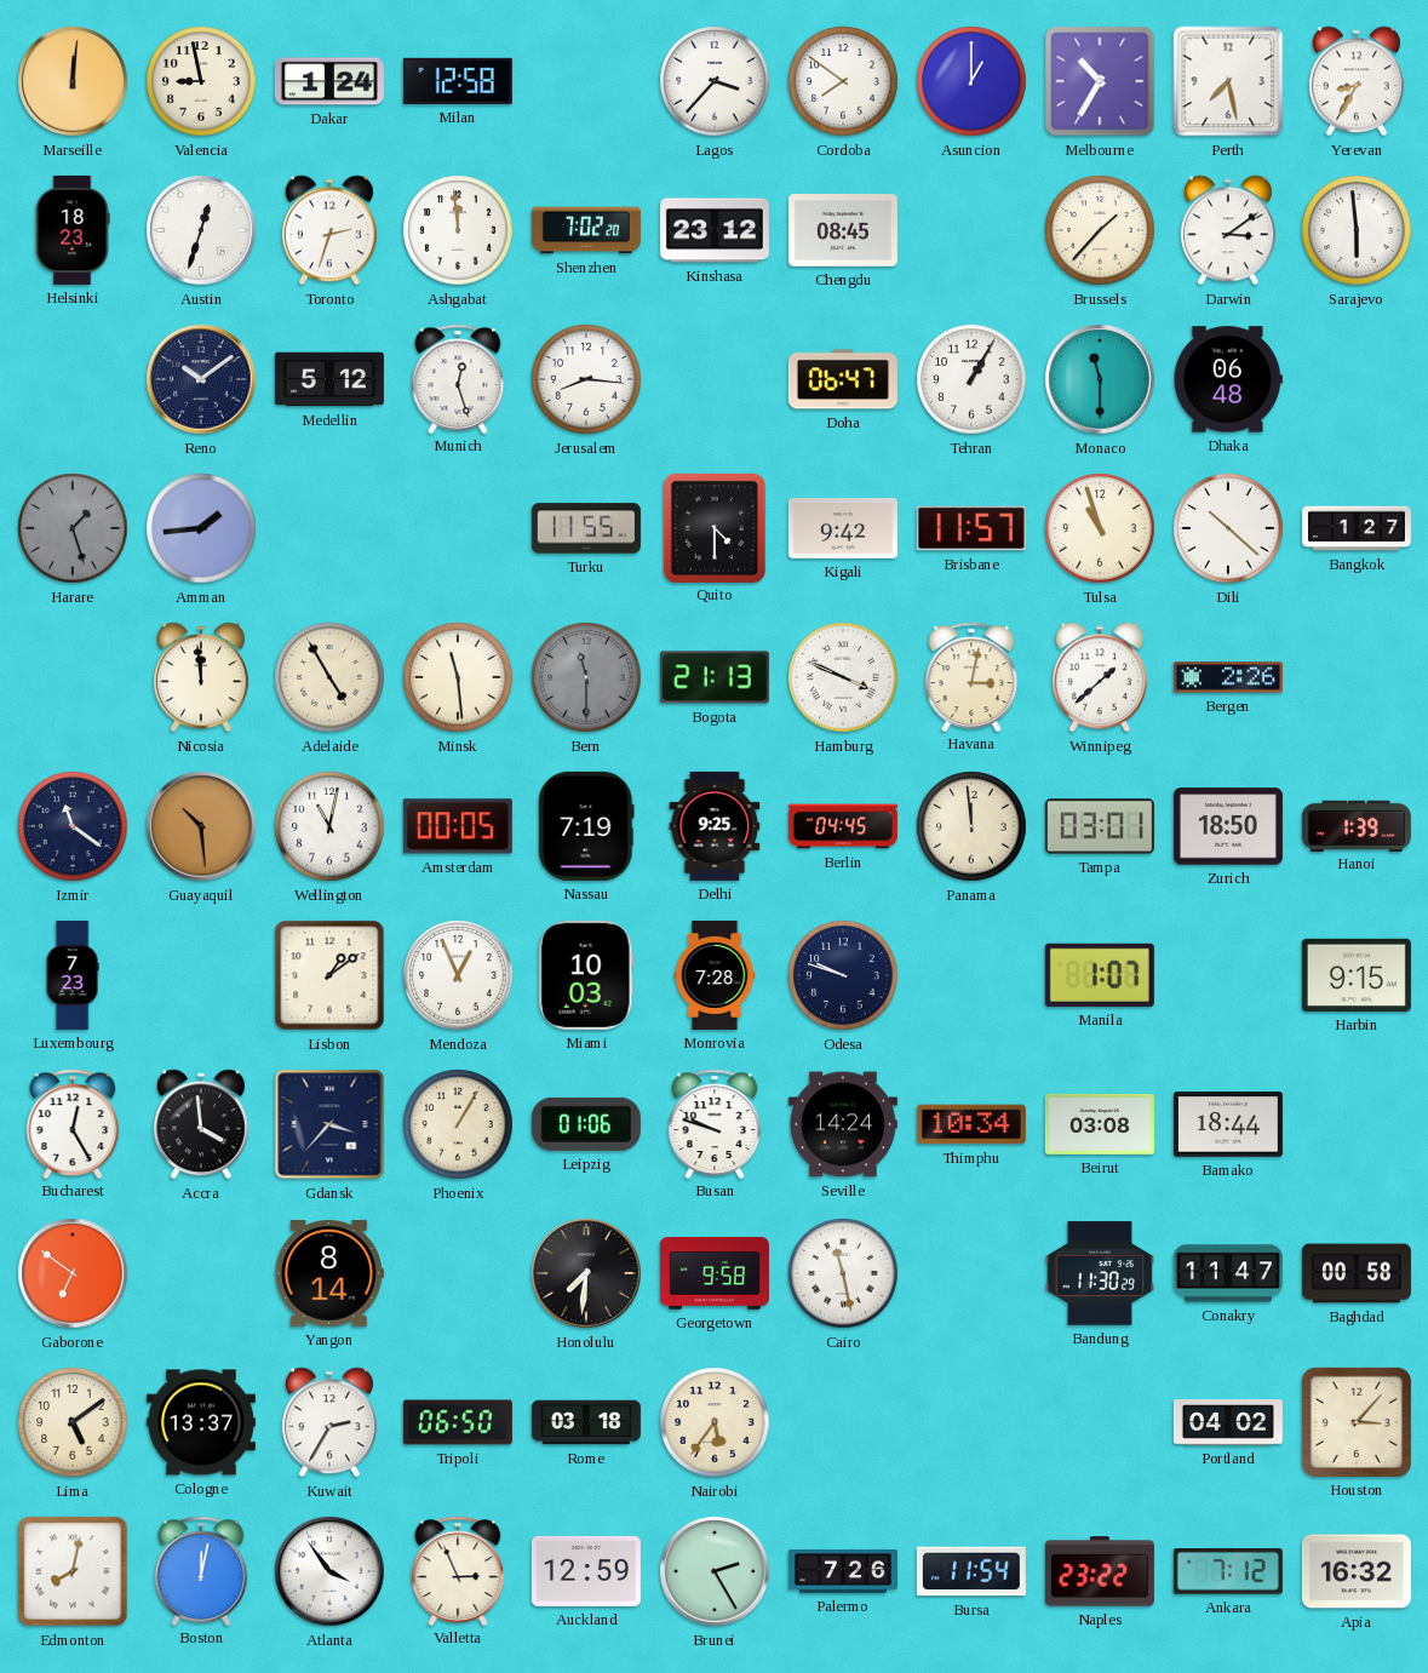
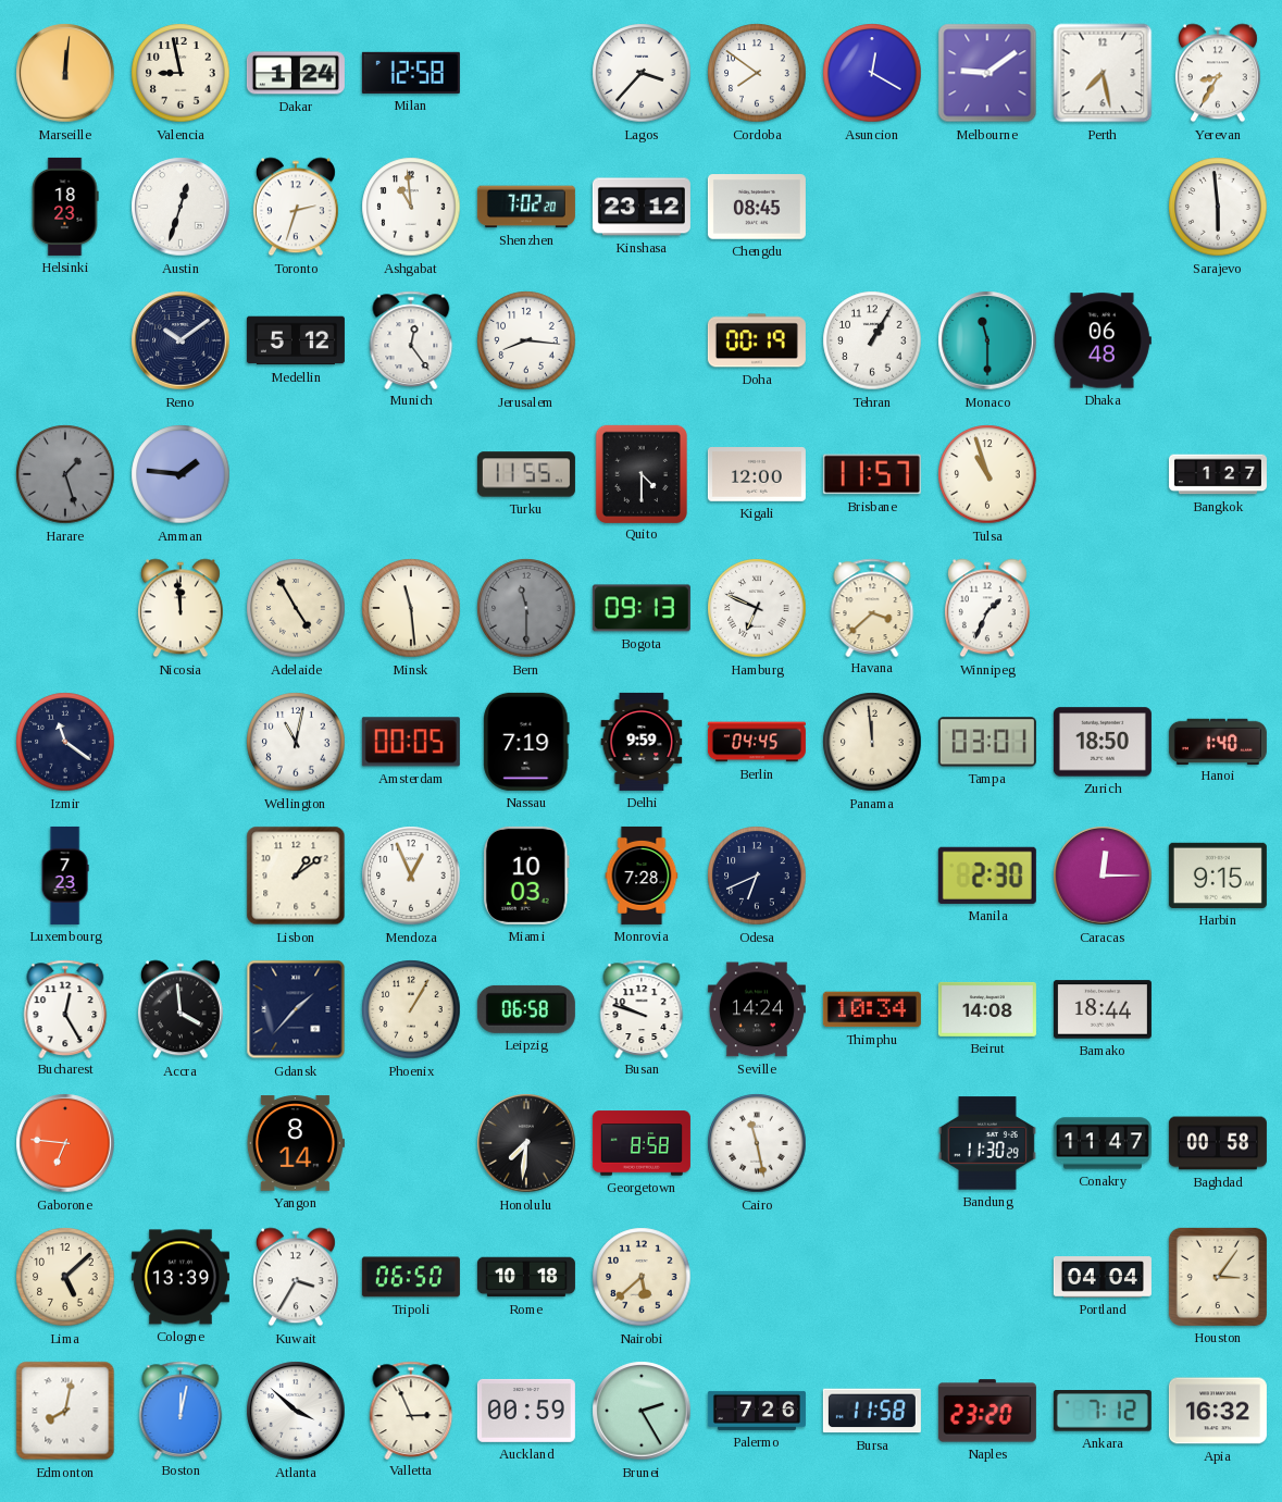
Asuncion: 1:00 -> 12:20
Melbourne: 10:35 -> 9:09
Ashgabat: 11:59 -> 10:59
Brussels: 1:37 -> none
Darwin: 3:09 -> none
Munich: 12:27 -> 12:24
Doha: 06:47 -> 00:19
Amman: 1:44 -> 1:46
Kigali: 9:42 -> 12:00
Dili: 10:22 -> none
Bogota: 21:13 -> 09:13
Hamburg: 3:49 -> 6:49
Havana: 3:02 -> 3:38
Winnipeg: 1:38 -> 1:34
Bergen: 2:26 -> none
Guayaquil: 10:29 -> none
Delhi: 9:25 -> 9:59
Hanoi: 1:39 -> 1:40
Odesa: 9:48 -> 6:41
Manila: 1:07 -> 2:30
Caracas: none -> 12:15
Gdansk: 3:37 -> 1:37
Leipzig: 01:06 -> 06:58
Beirut: 03:08 -> 14:08
Gaborone: 6:51 -> 6:46
Georgetown: 9:58 -> 8:58
Lima: 5:09 -> 5:08
Cologne: 13:37 -> 13:39
Kuwait: 2:35 -> 3:35
Rome: 03:18 -> 10:18
Nairobi: 5:36 -> 5:38
Portland: 04:02 -> 04:04
Houston: 3:07 -> 3:06
Atlanta: 3:54 -> 3:52
Auckland: 12:59 -> 00:59
Bursa: 11:54 -> 11:58
Naples: 23:22 -> 23:20
